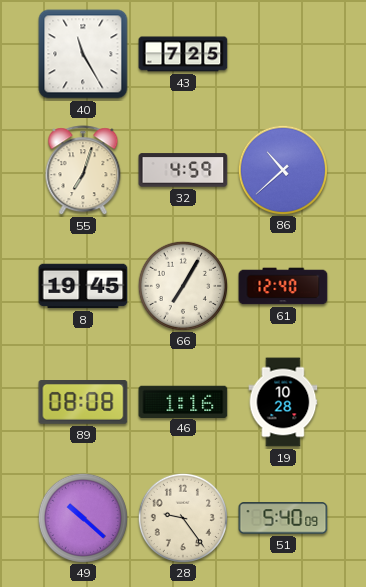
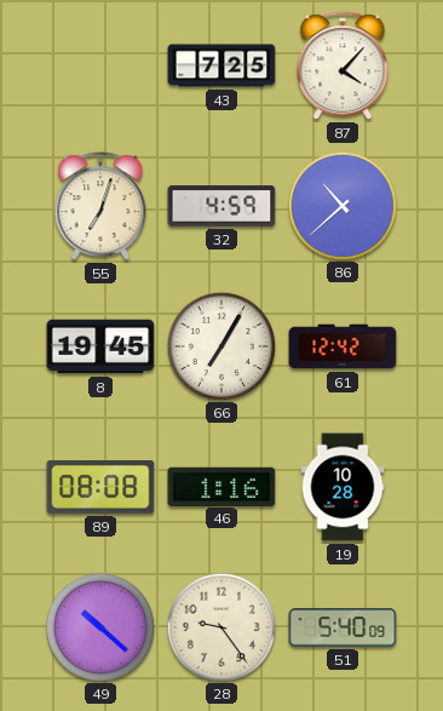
40: 11:25 -> none
87: none -> 4:07
61: 12:40 -> 12:42
